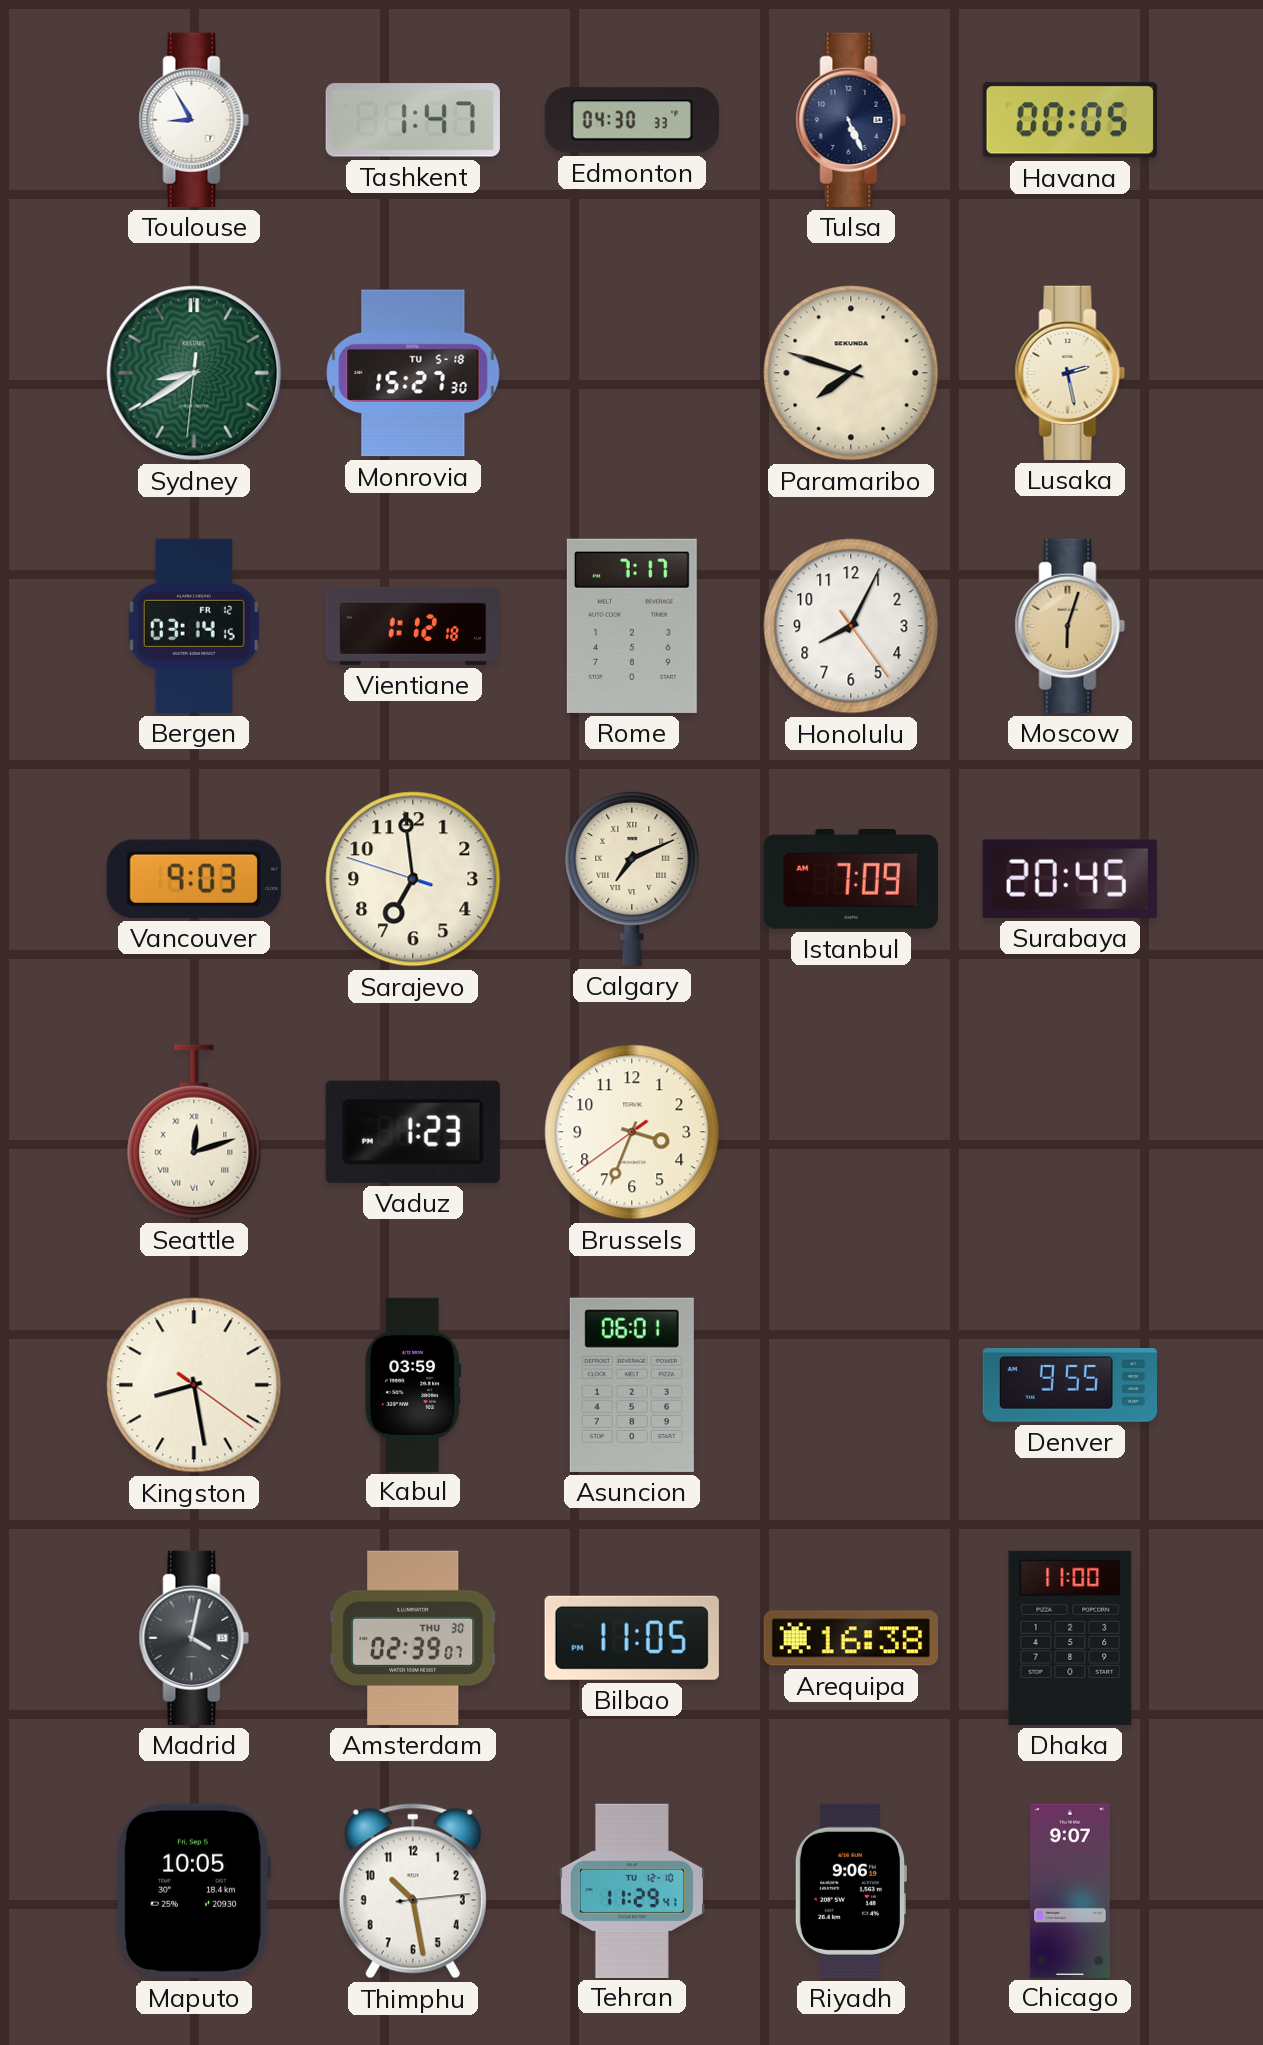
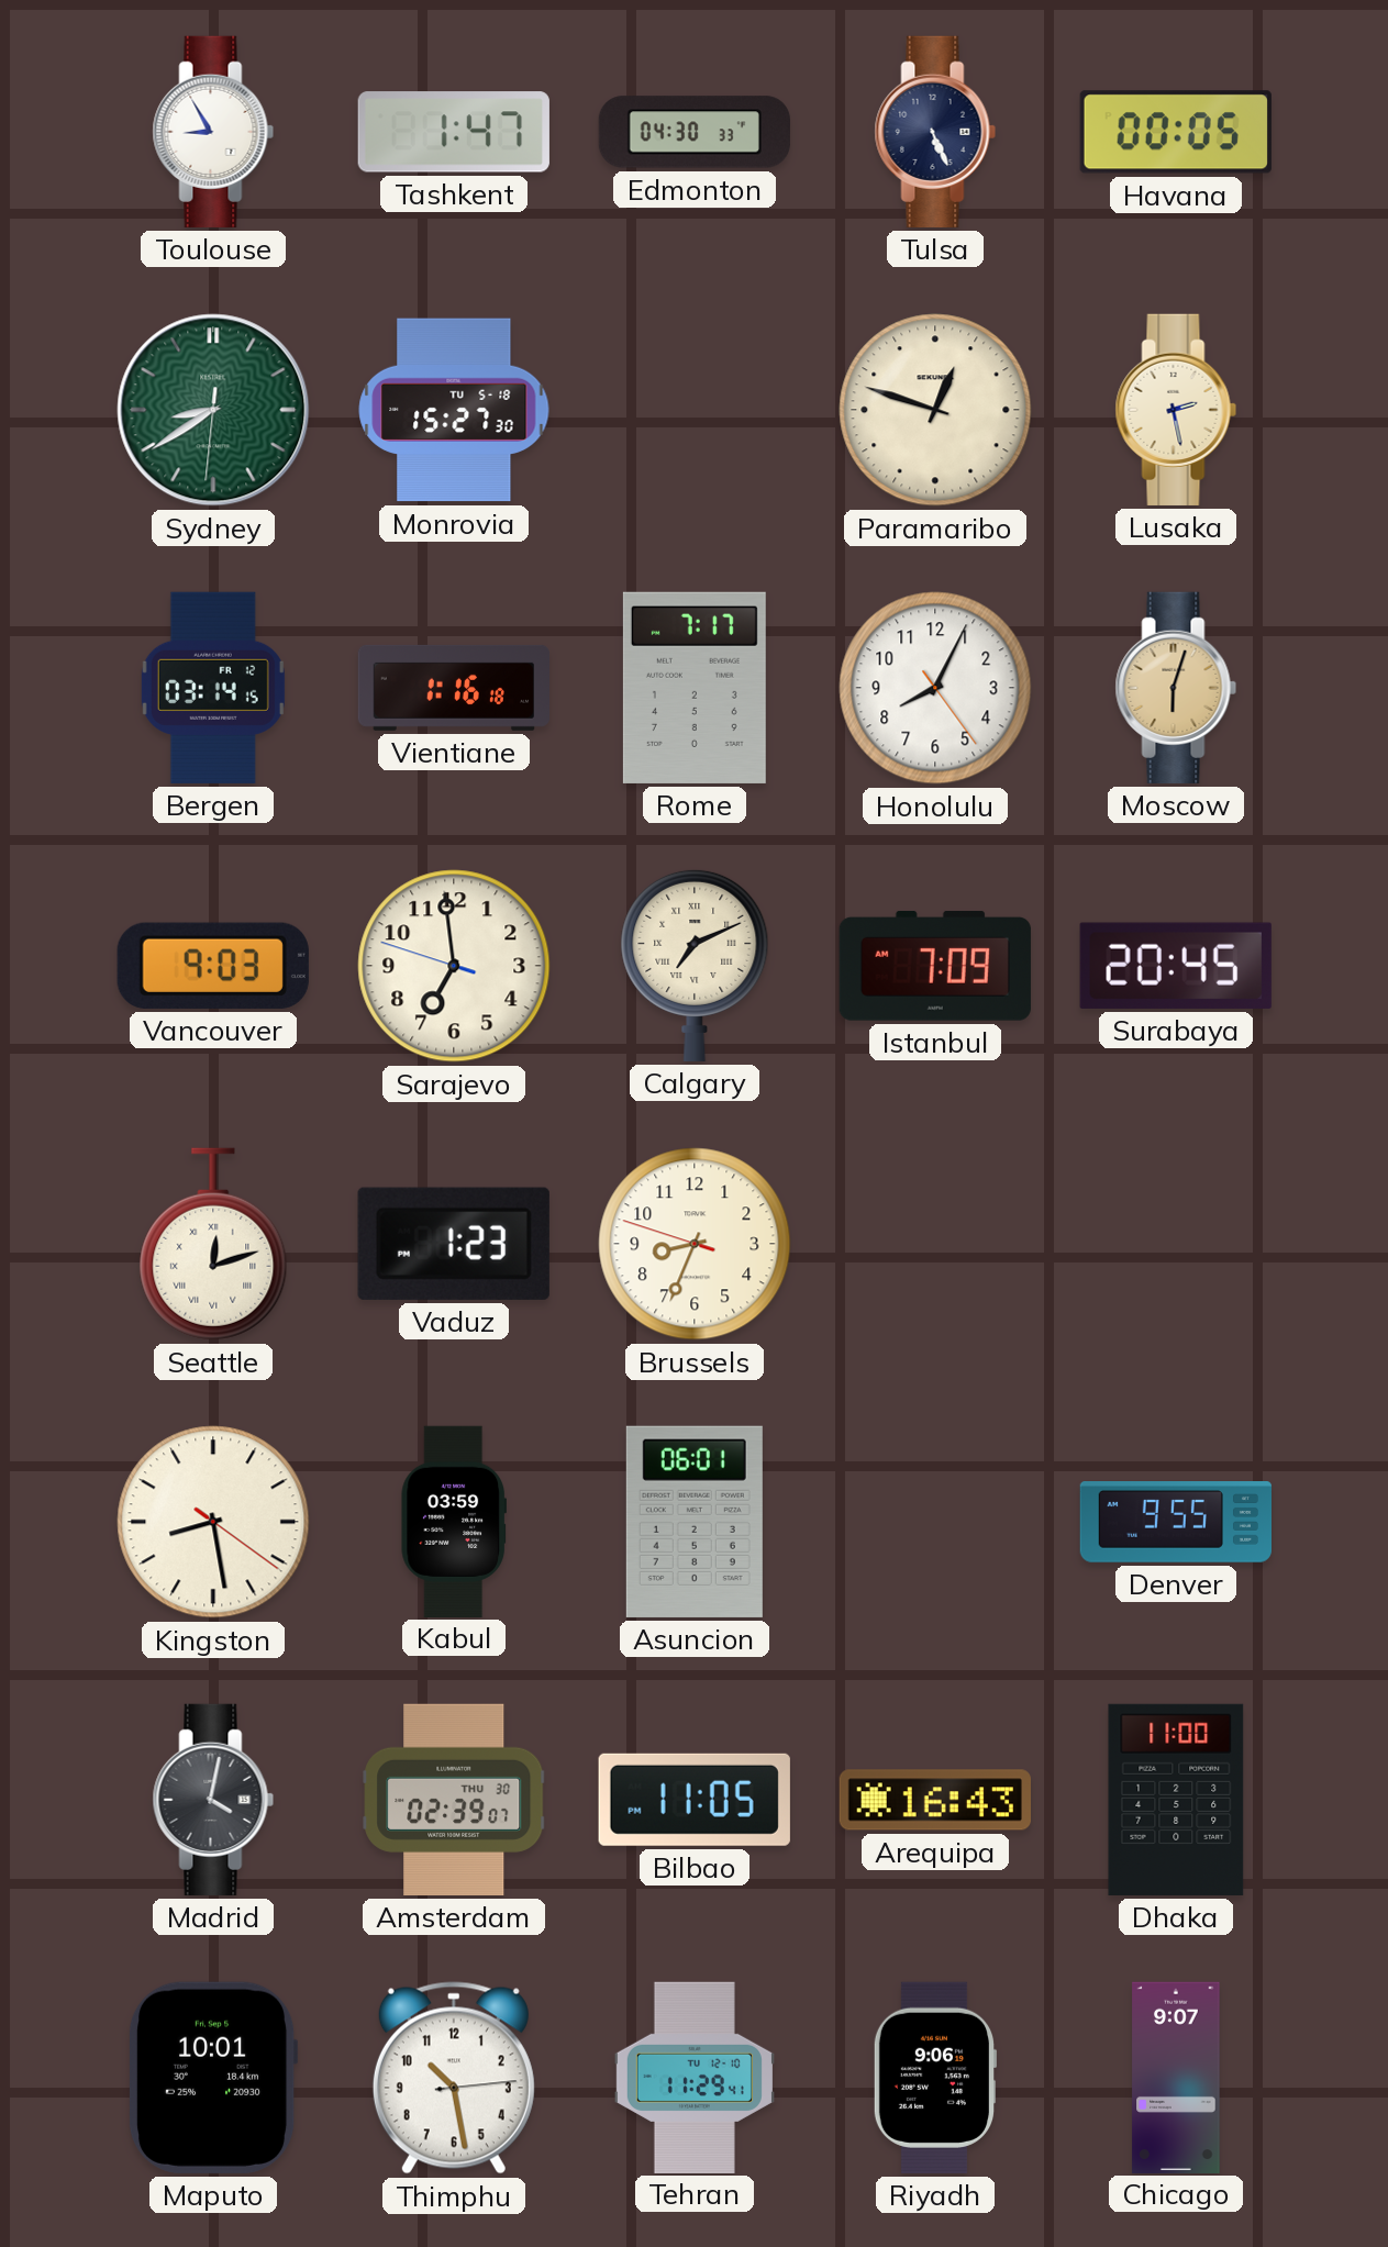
Paramaribo: 7:48 -> 12:48
Vientiane: 1:12 -> 1:16
Brussels: 3:33 -> 8:33
Arequipa: 16:38 -> 16:43
Maputo: 10:05 -> 10:01
